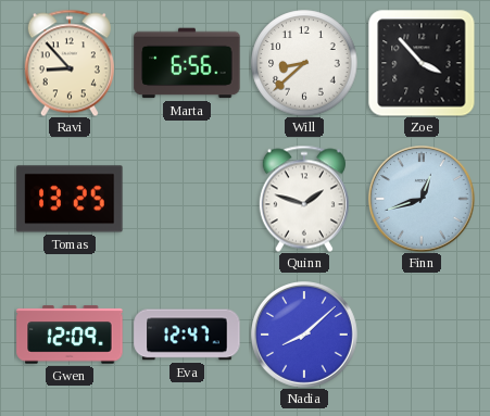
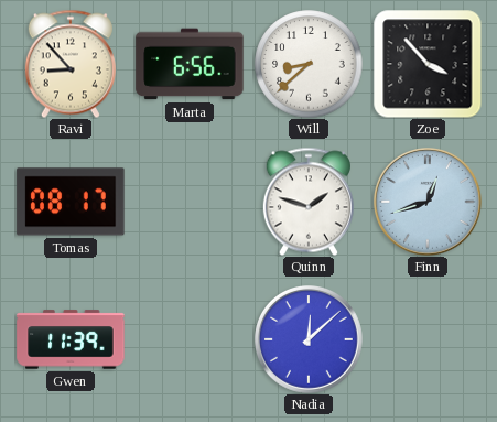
Tomas: 13:25 -> 08:17
Gwen: 12:09 -> 11:39
Eva: 12:47 -> none
Nadia: 8:08 -> 12:08
